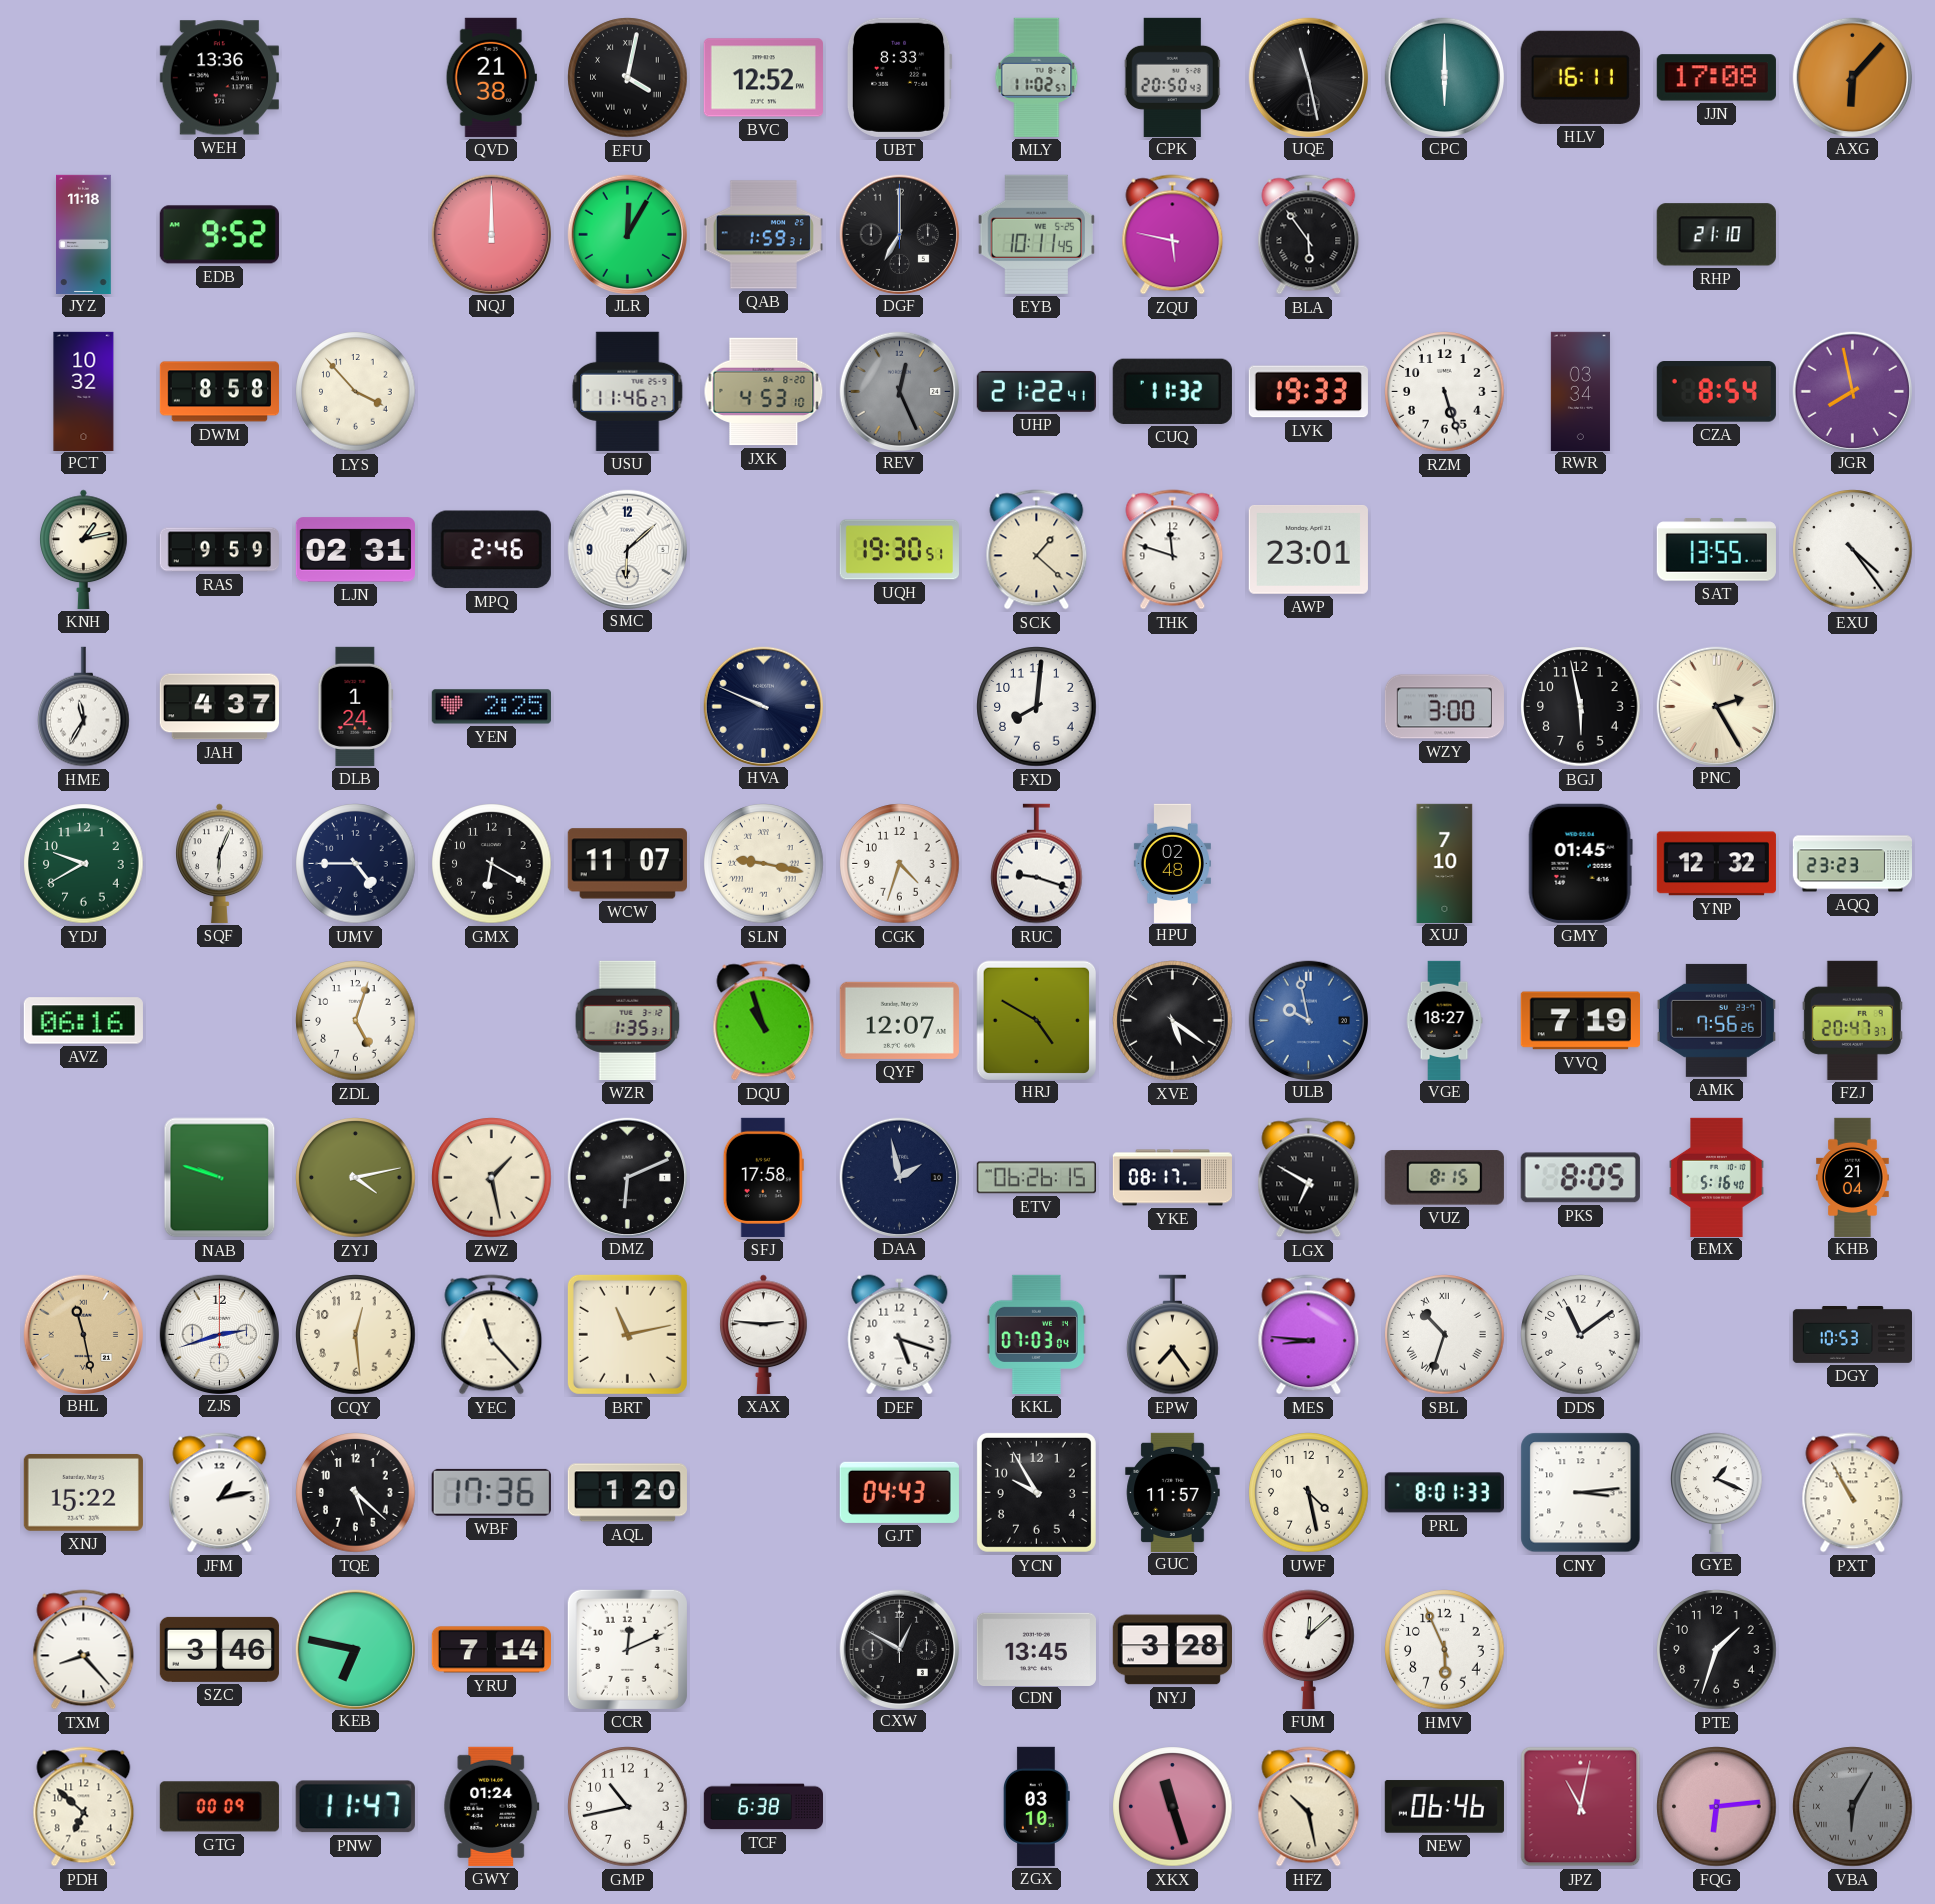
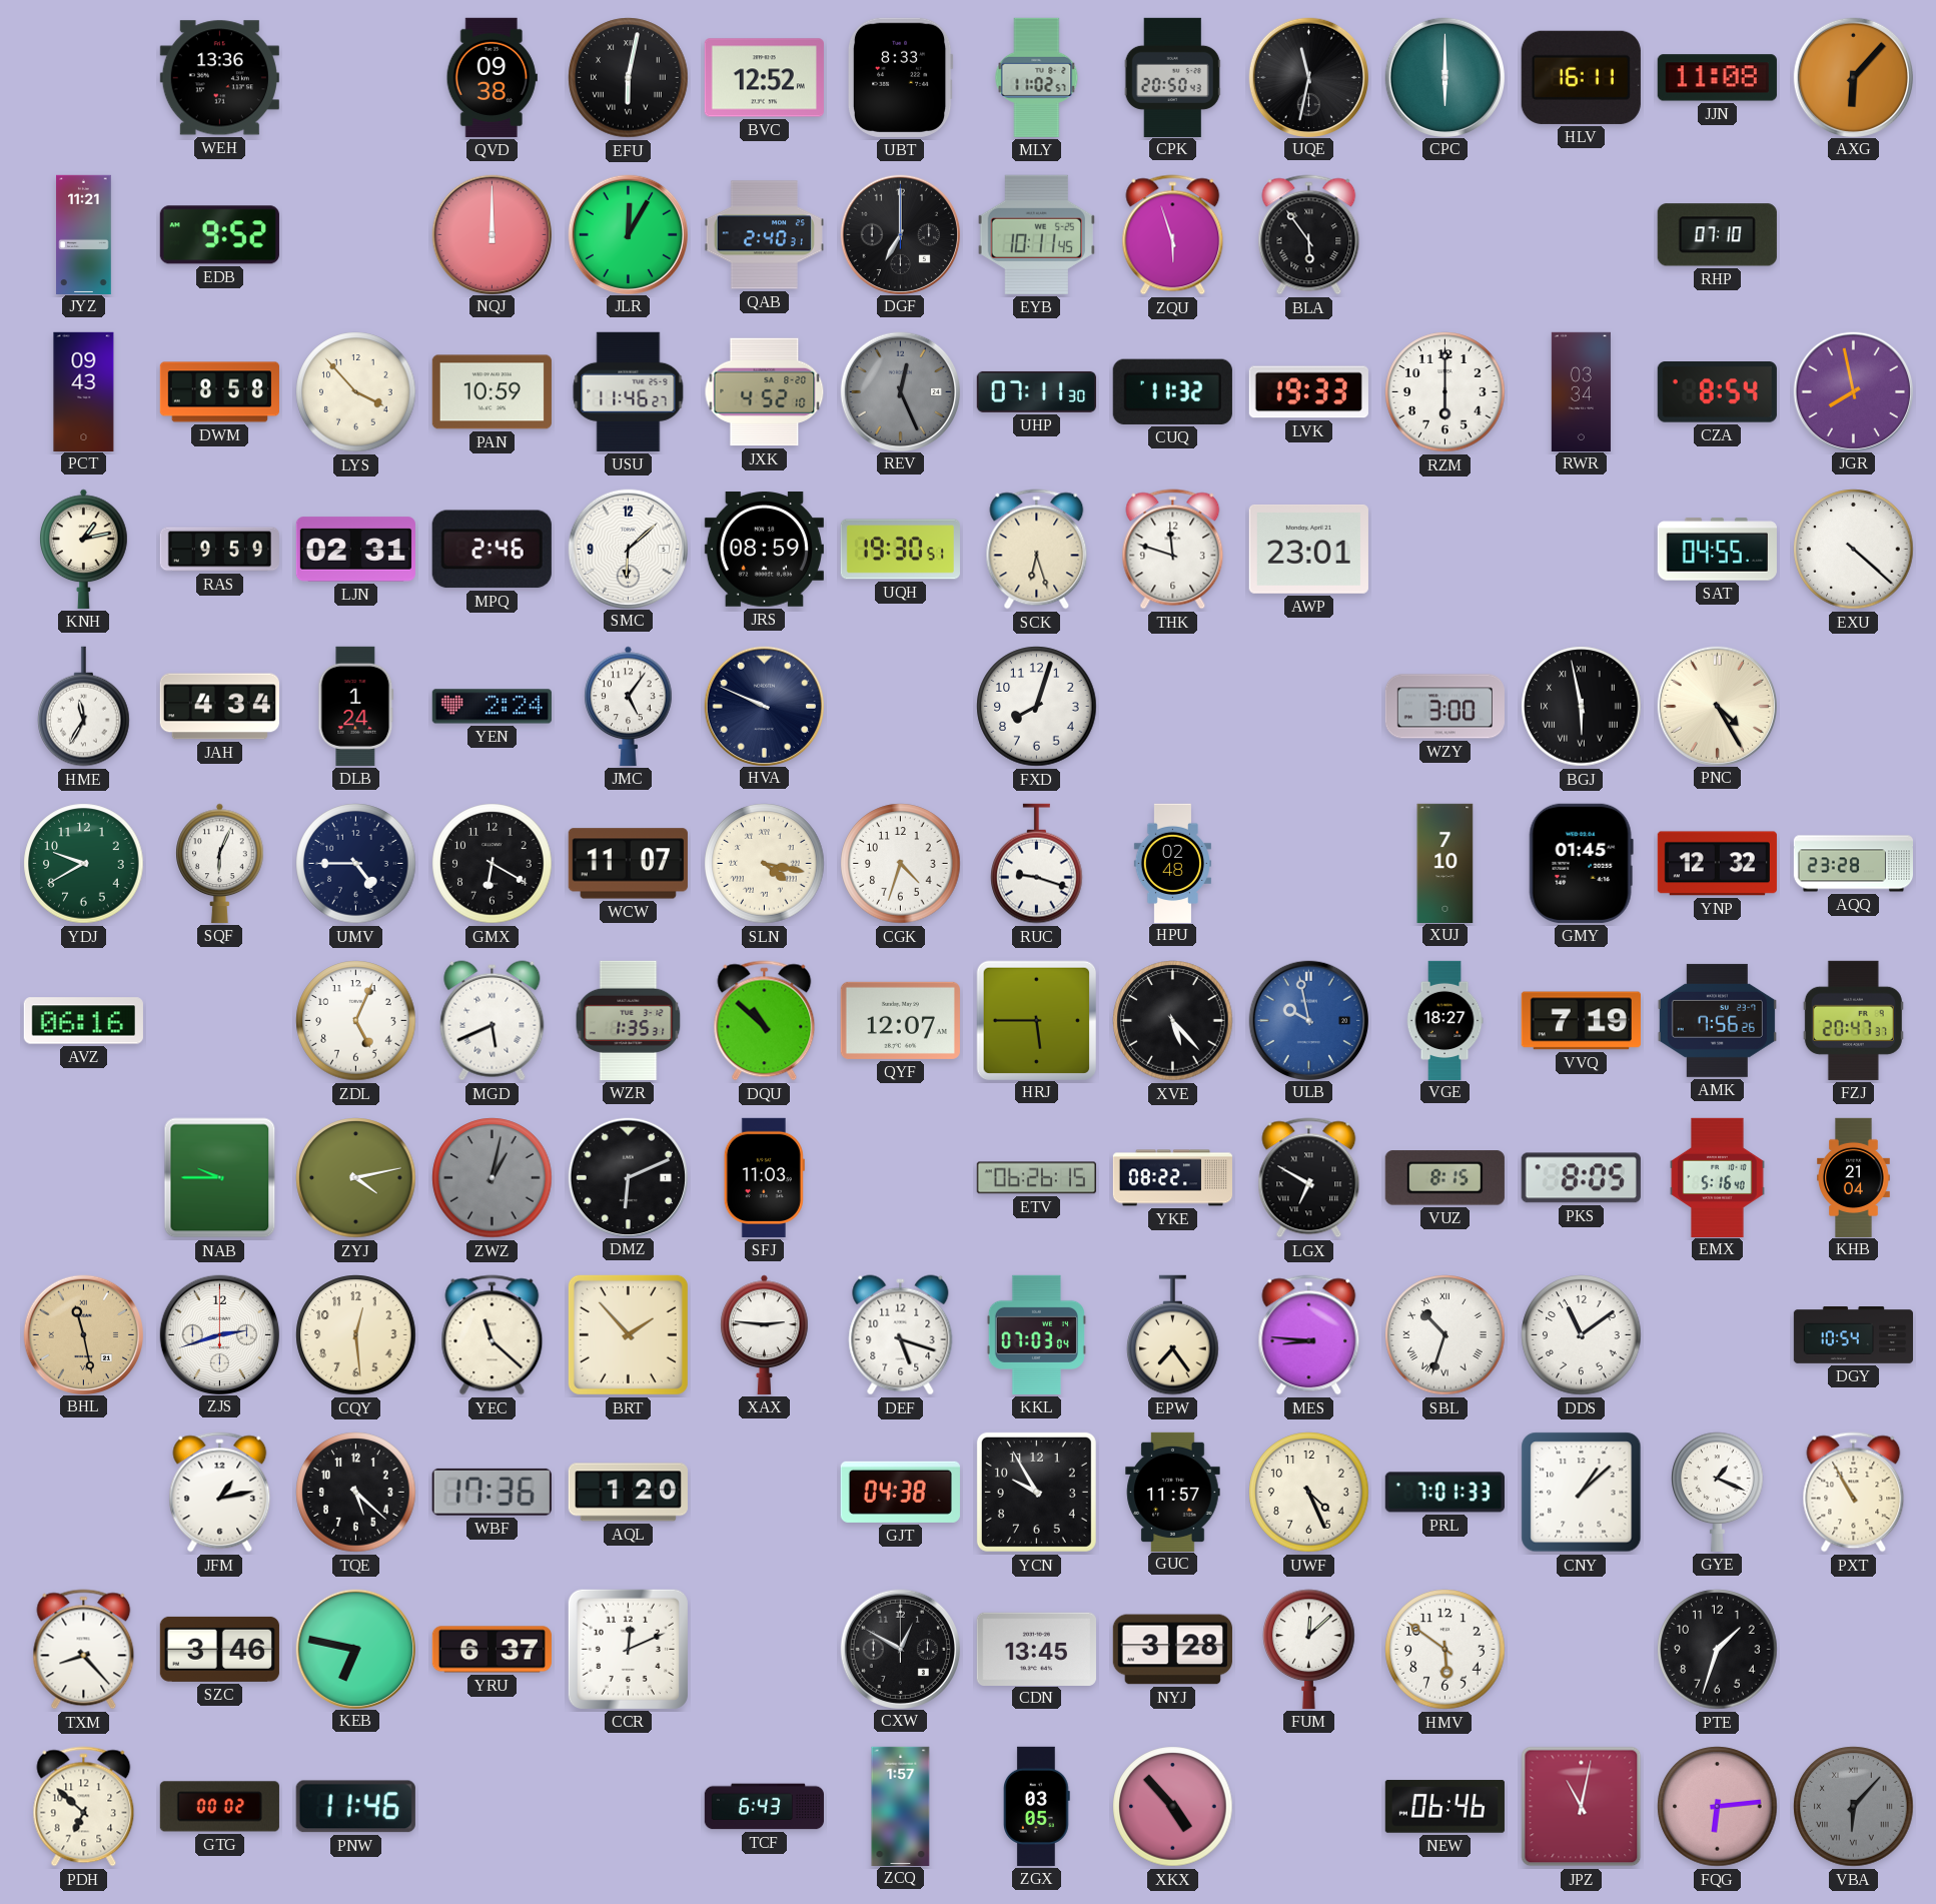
QVD: 21:38 -> 09:38
EFU: 4:02 -> 6:02
UQE: 11:28 -> 11:32
JJN: 17:08 -> 11:08
JYZ: 11:18 -> 11:21
QAB: 1:59 -> 2:40
ZQU: 5:47 -> 5:57
RHP: 21:10 -> 07:10
PCT: 10:32 -> 09:43
PAN: none -> 10:59
JXK: 4:53 -> 4:52
UHP: 21:22 -> 07:11
RZM: 5:27 -> 6:00
JRS: none -> 08:59
SCK: 1:22 -> 6:27
SAT: 13:55 -> 04:55
EXU: 4:24 -> 4:22
JAH: 4:37 -> 4:34
YEN: 2:25 -> 2:24
JMC: none -> 5:06
FXD: 8:01 -> 8:03
BGJ numerals: Arabic -> Roman
PNC: 2:25 -> 4:25
SLN: 9:17 -> 4:17
AQQ: 23:23 -> 23:28
ZDL: 5:03 -> 5:04
MGD: none -> 5:41
DQU: 10:57 -> 10:52
HRJ: 4:50 -> 5:45
XVE: 5:21 -> 5:23
NAB: 9:48 -> 9:45
ZWZ: 1:28 -> 1:02
ZWZ dial: cream -> grey
SFJ: 17:58 -> 11:03
DAA: 1:58 -> none
YKE: 08:17 -> 08:22
YEC: 11:23 -> 11:22
BRT: 11:13 -> 1:53
DGY: 10:53 -> 10:54
XNJ: 15:22 -> none
GJT: 04:43 -> 04:38
UWF: 4:28 -> 4:26
PRL: 8:01 -> 7:01
CNY: 3:14 -> 1:08
YRU: 7:14 -> 6:37
HMV: 5:56 -> 5:51
GTG: 00:09 -> 00:02
PNW: 11:47 -> 11:46
GWY: 01:24 -> none
GMP: 10:43 -> none
TCF: 6:38 -> 6:43
ZCQ: none -> 1:57
ZGX: 03:10 -> 03:05
XKX: 11:27 -> 4:53
HFZ: 10:28 -> none
VBA: 6:05 -> 6:07
